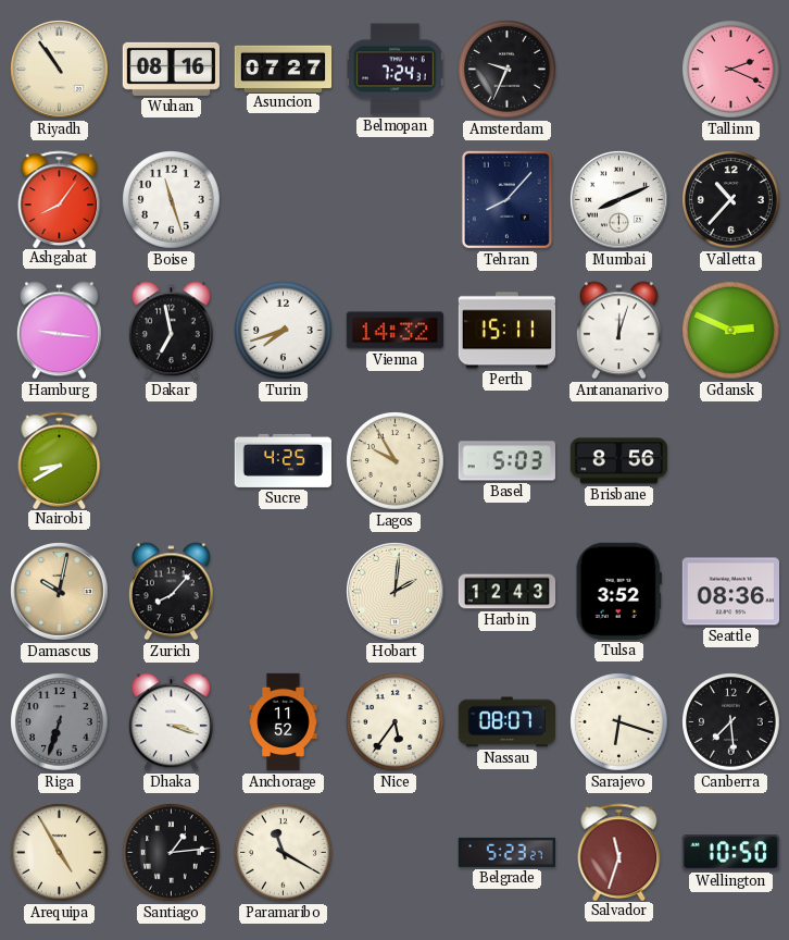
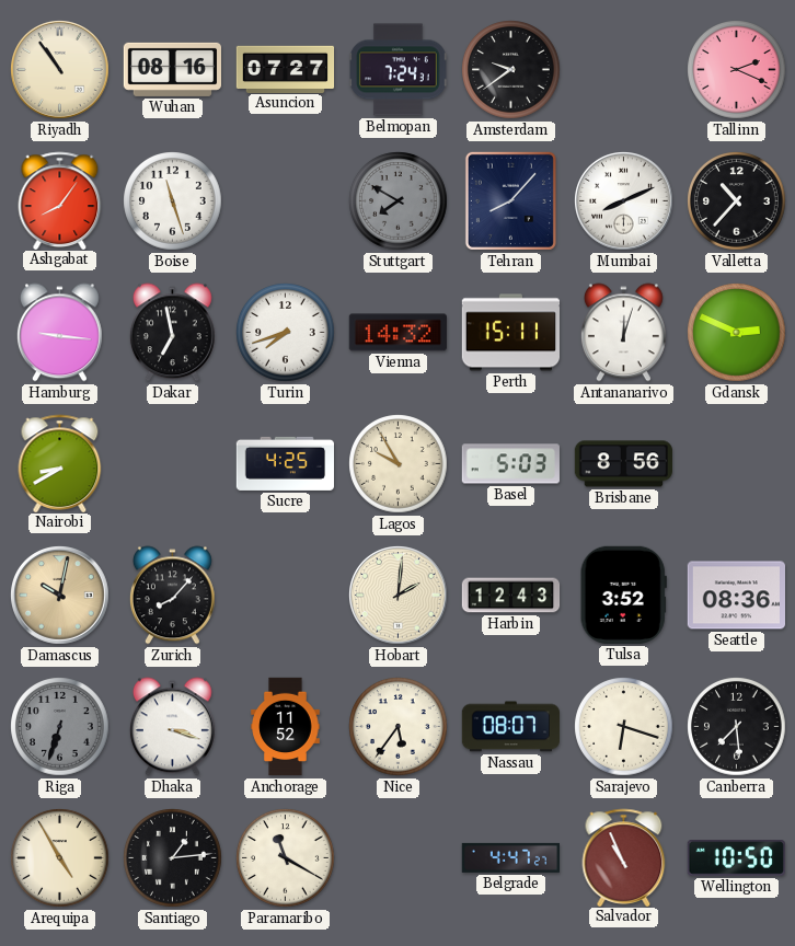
Amsterdam: 9:34 -> 9:39
Stuttgart: none -> 7:50
Belgrade: 5:23 -> 4:47
Salvador: 11:33 -> 10:56
